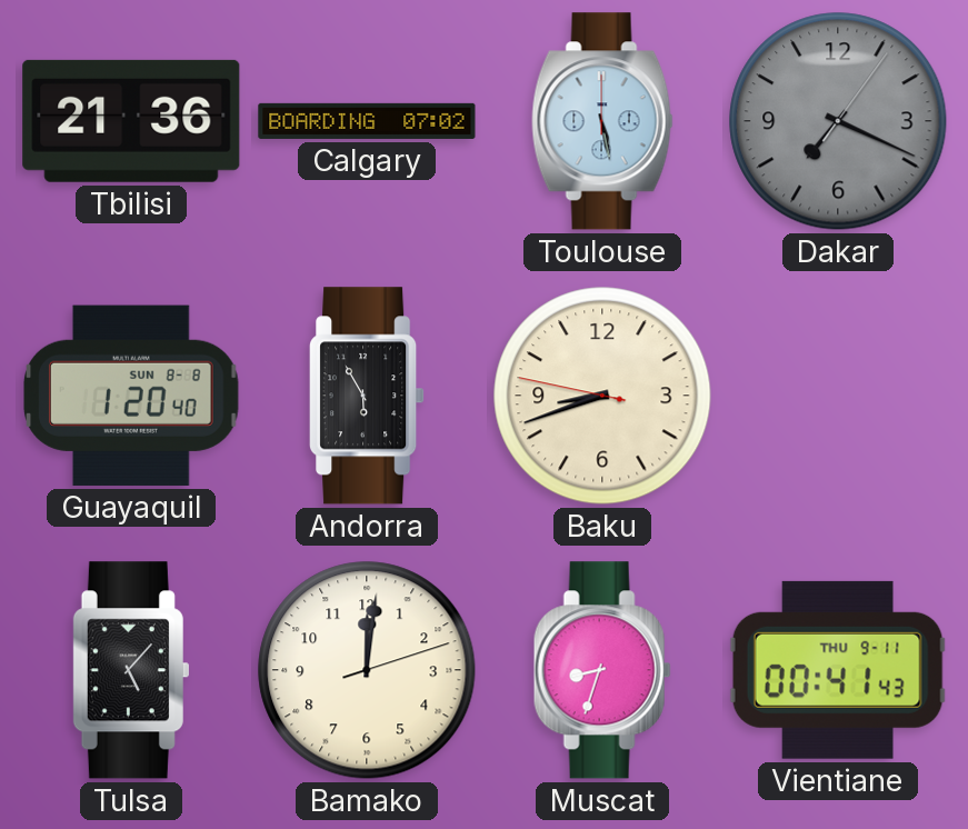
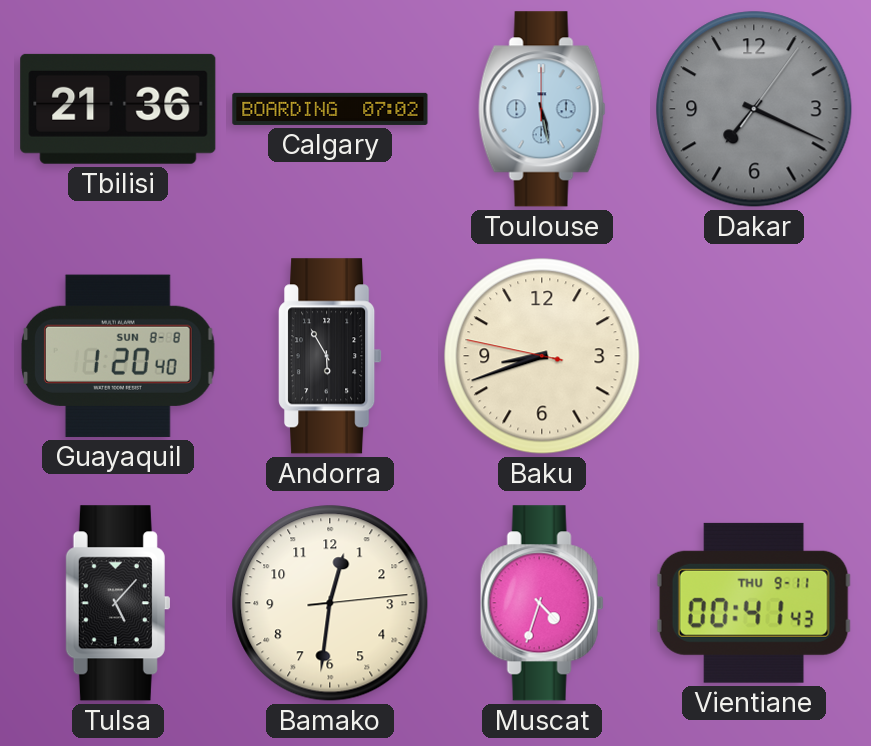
Bamako: 12:01 -> 12:31
Muscat: 8:33 -> 4:33
